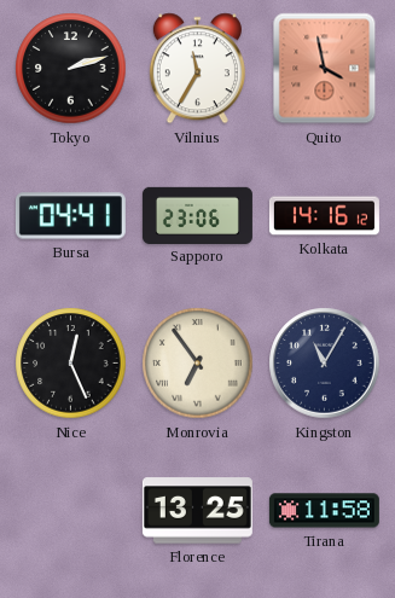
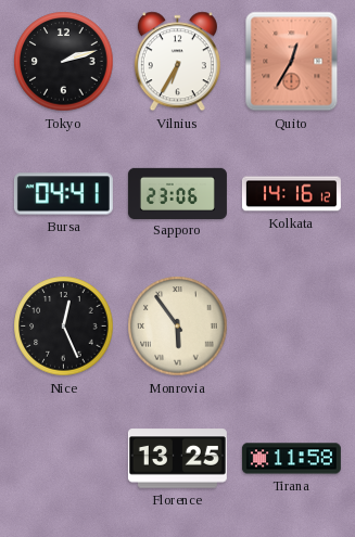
Vilnius: 11:35 -> 6:35
Quito: 3:58 -> 12:35
Monrovia: 6:54 -> 5:54
Kingston: 11:05 -> none
